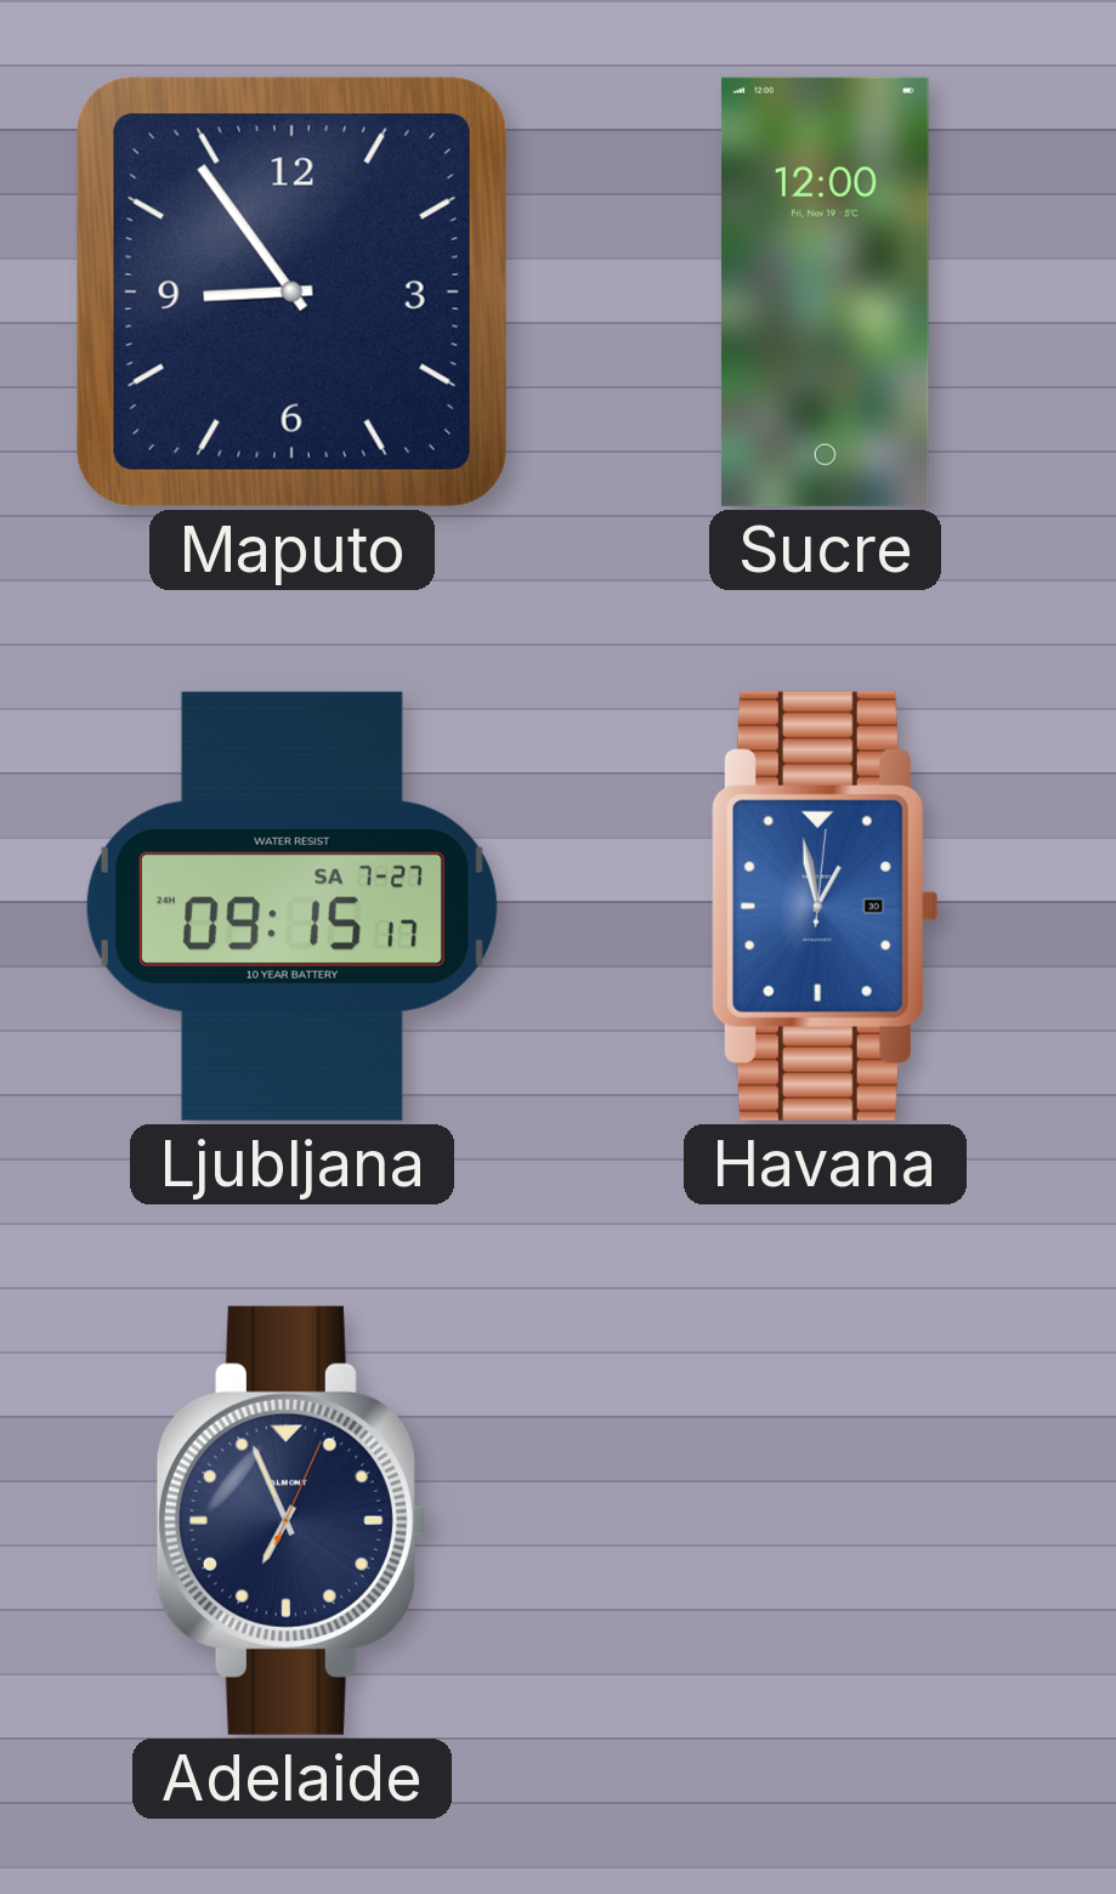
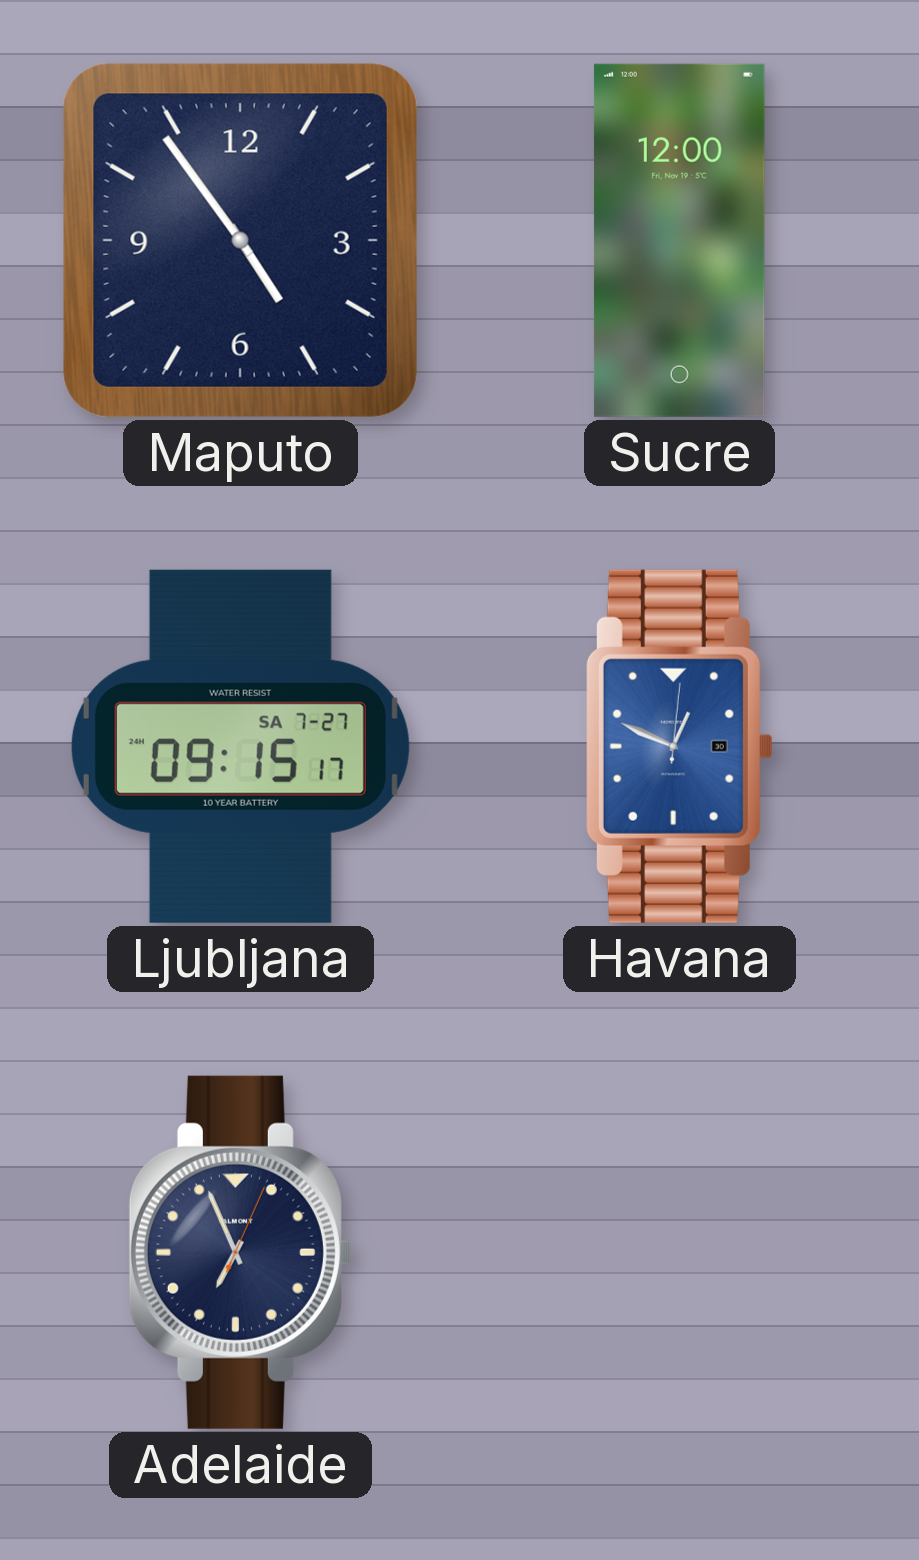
Maputo: 8:54 -> 4:54
Havana: 12:58 -> 12:49
